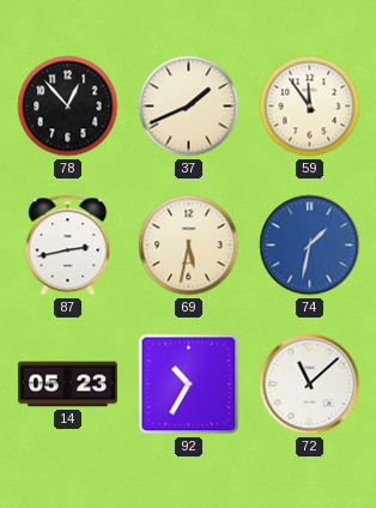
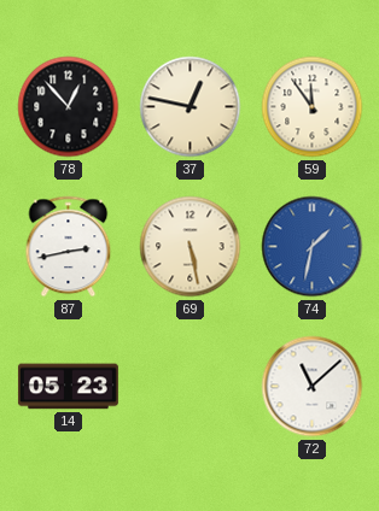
37: 1:41 -> 12:47
69: 5:32 -> 5:28
92: 10:35 -> none
